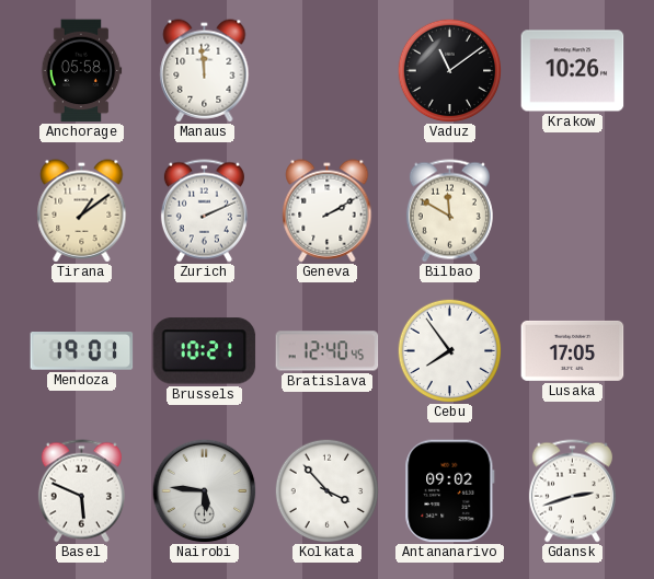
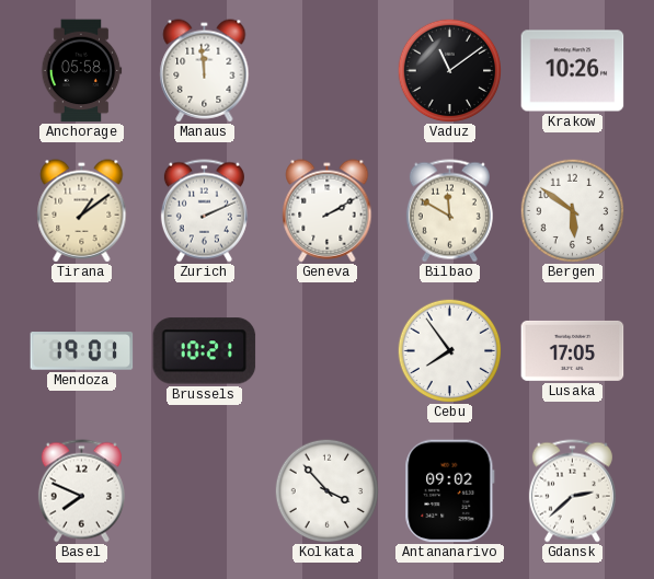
Bergen: none -> 5:51
Bratislava: 12:40 -> none
Basel: 5:49 -> 7:49
Nairobi: 5:46 -> none
Gdansk: 2:42 -> 2:38
